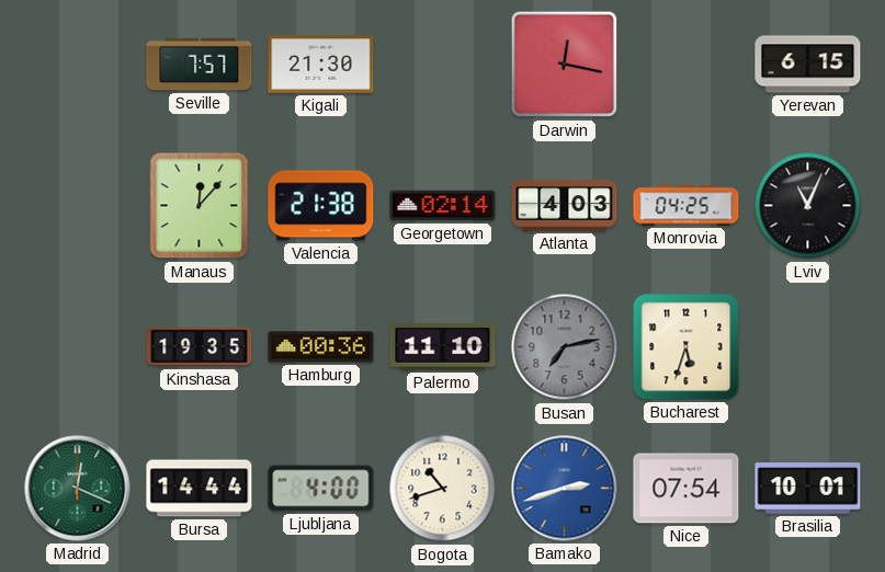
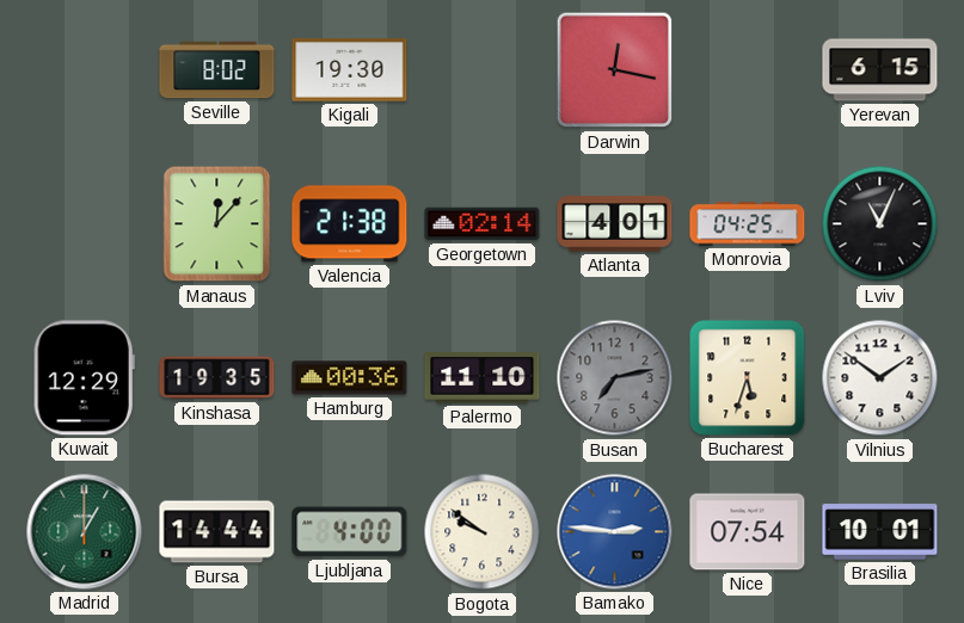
Seville: 7:57 -> 8:02
Kigali: 21:30 -> 19:30
Atlanta: 4:03 -> 4:01
Kuwait: none -> 12:29
Vilnius: none -> 1:51
Madrid: 12:19 -> 1:00
Bogota: 10:42 -> 9:51
Bamako: 2:42 -> 2:46
